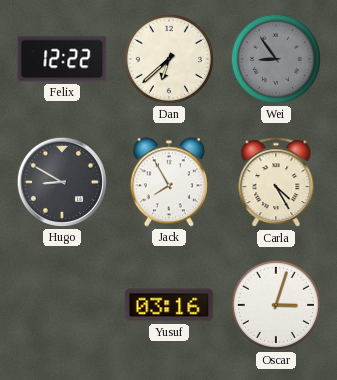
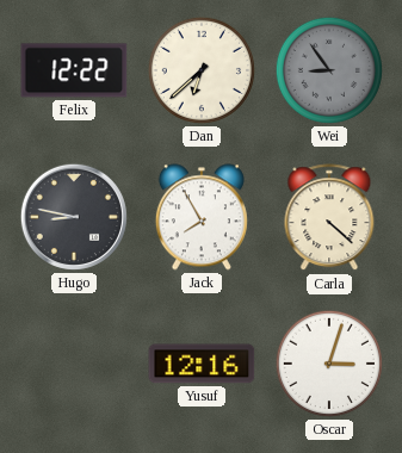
Hugo: 8:50 -> 8:47
Carla: 4:25 -> 4:22
Yusuf: 03:16 -> 12:16
